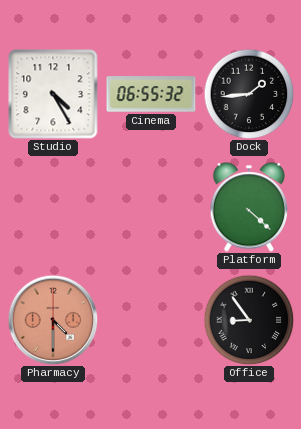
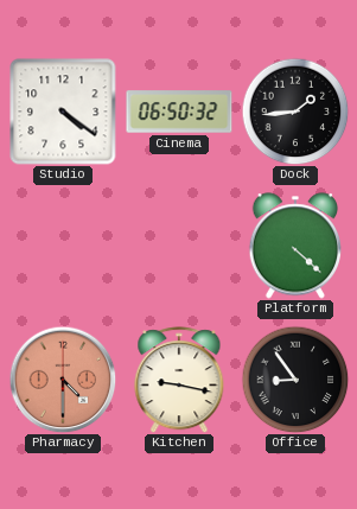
Studio: 4:25 -> 4:21
Cinema: 06:55 -> 06:50
Kitchen: none -> 9:17
